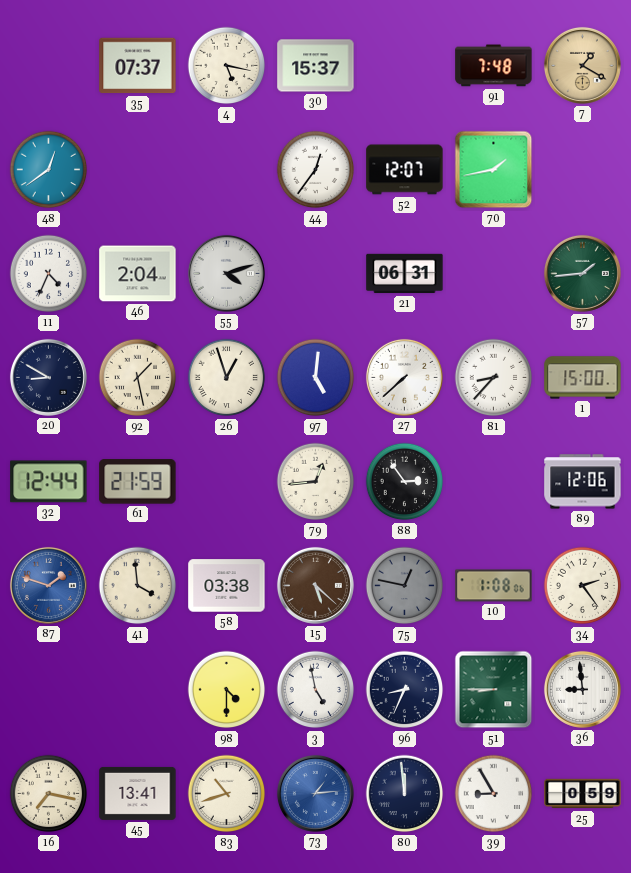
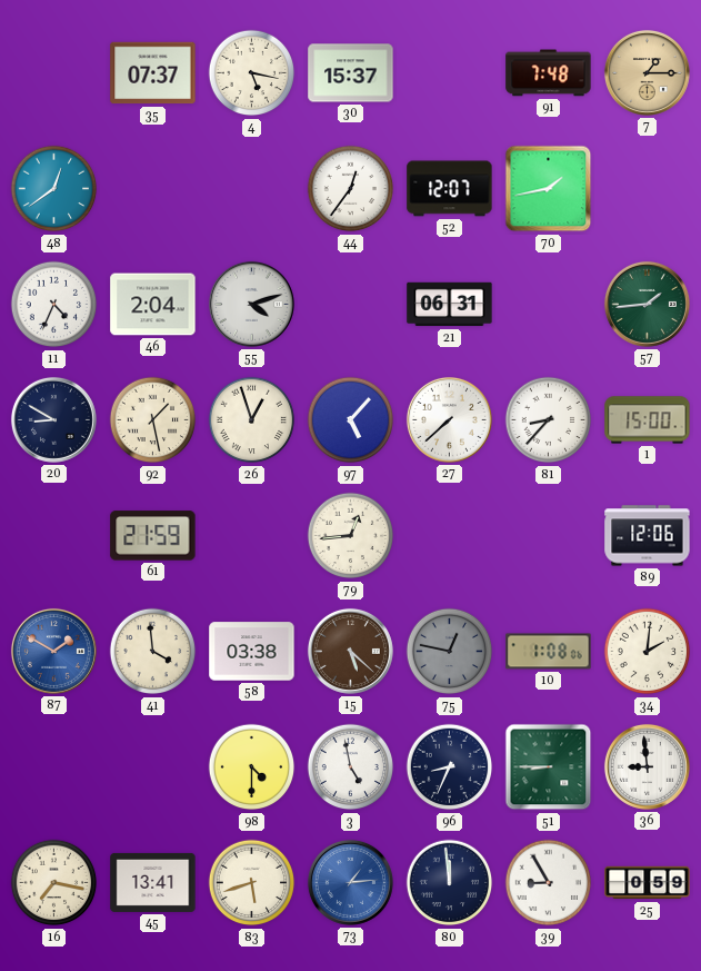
7: 1:20 -> 1:15
97: 5:01 -> 5:07
32: 12:44 -> none
88: 2:54 -> none
87: 1:48 -> 1:50
34: 2:24 -> 2:01
83: 10:42 -> 5:42
